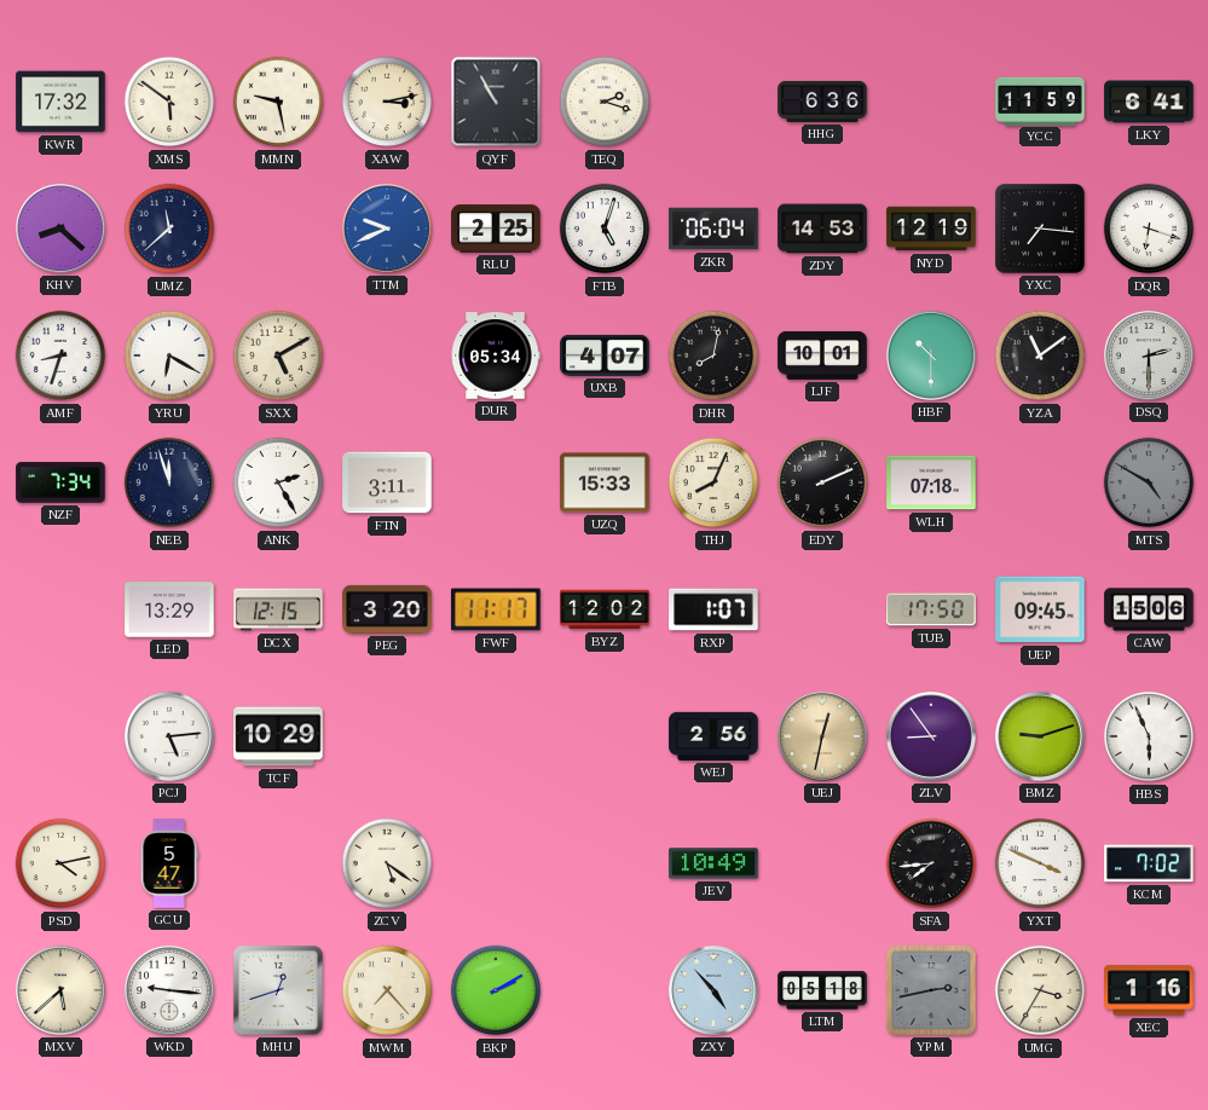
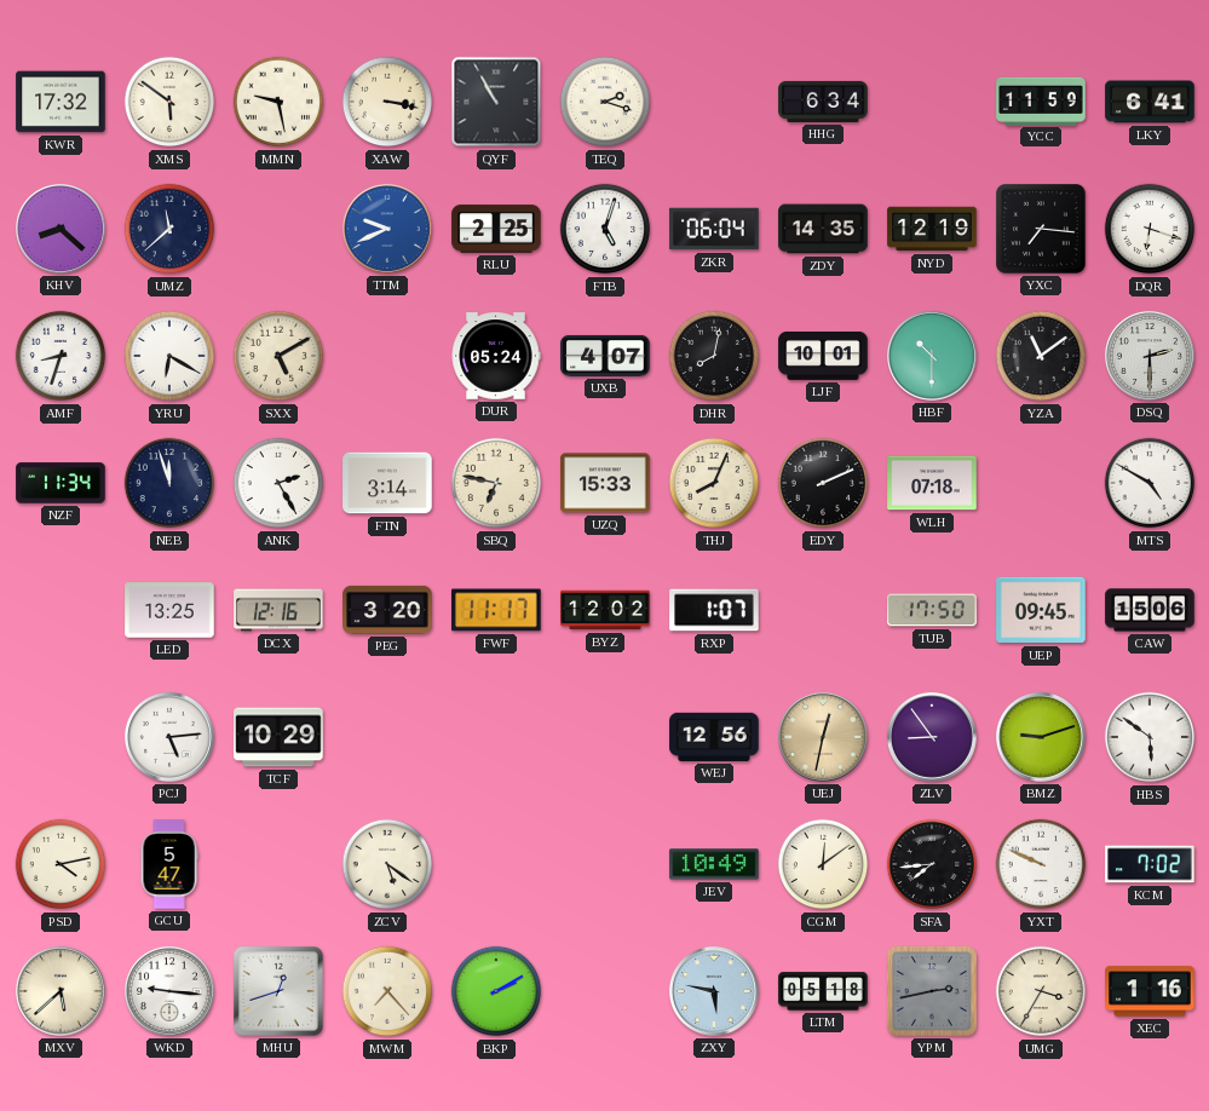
XAW: 3:13 -> 3:17
HHG: 6:36 -> 6:34
ZDY: 14:53 -> 14:35
DUR: 05:34 -> 05:24
NZF: 7:34 -> 11:34
FTN: 3:11 -> 3:14
SBQ: none -> 6:47
MTS dial: grey -> white
LED: 13:29 -> 13:25
DCX: 12:15 -> 12:16
WEJ: 2:56 -> 12:56
HBS: 5:56 -> 5:51
CGM: none -> 12:09
YXT: 3:49 -> 9:49
ZXY: 4:53 -> 5:47
